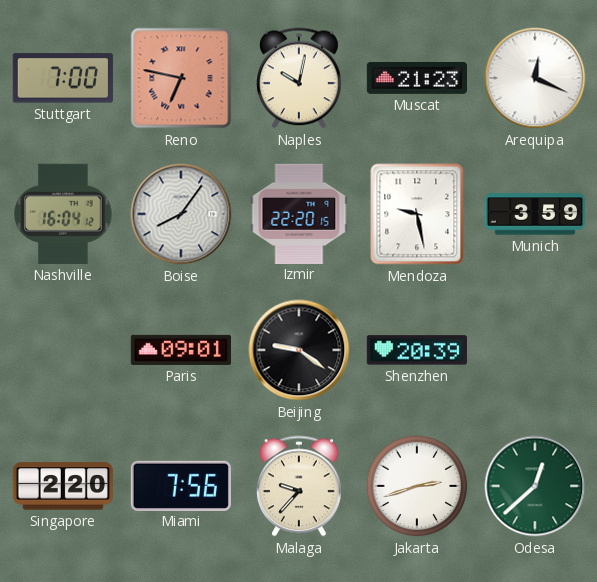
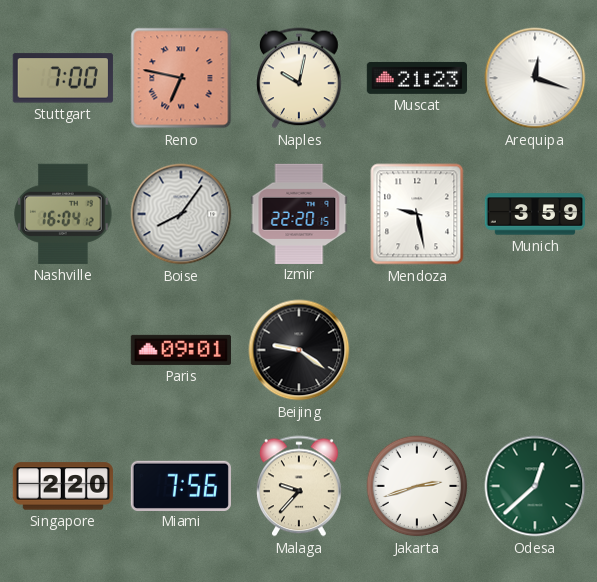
Arequipa: 12:19 -> 12:18
Shenzhen: 20:39 -> none
